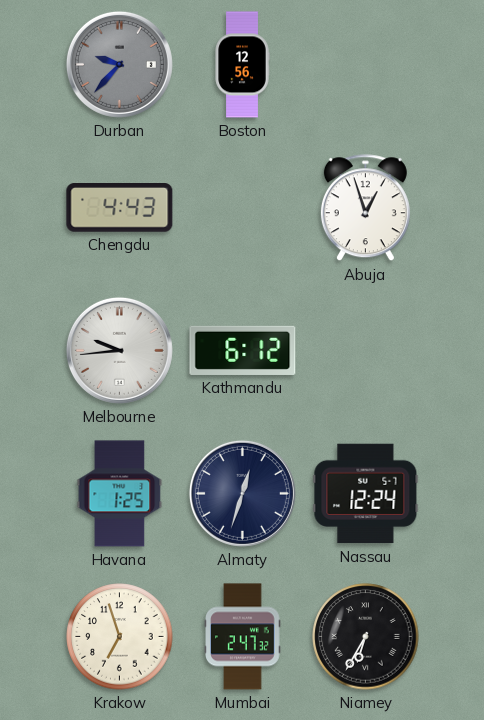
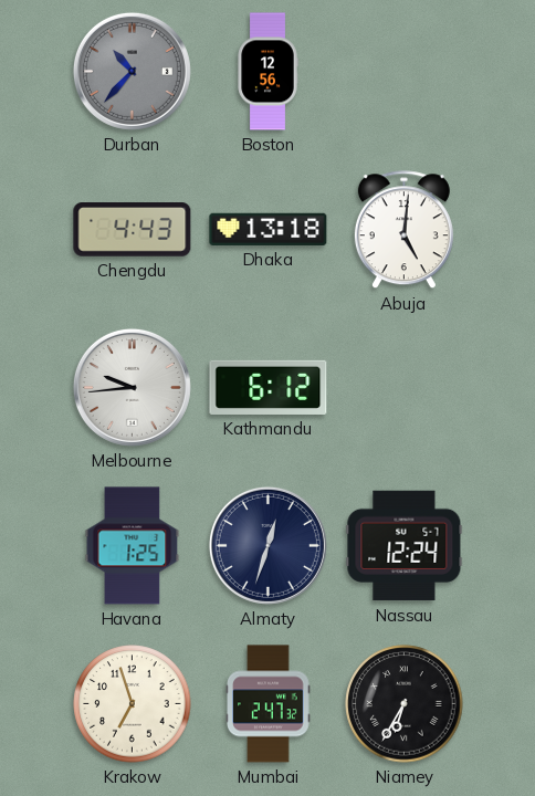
Durban: 9:37 -> 10:37
Dhaka: none -> 13:18
Abuja: 12:57 -> 5:01
